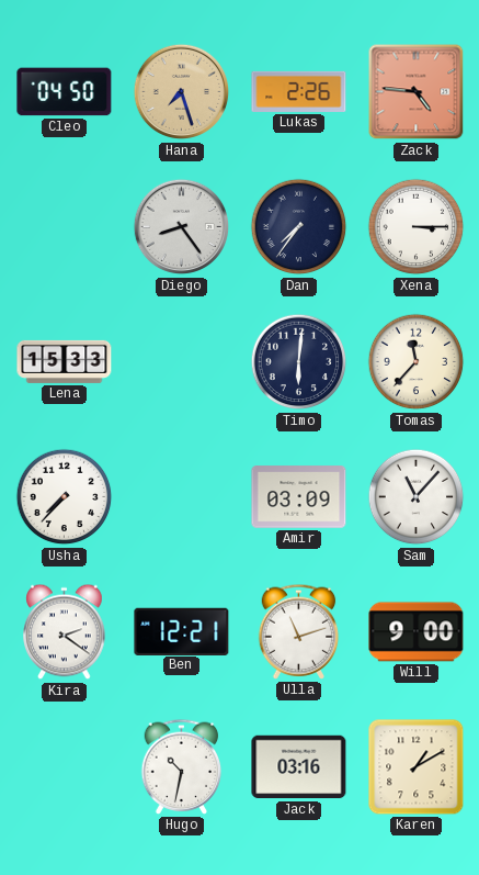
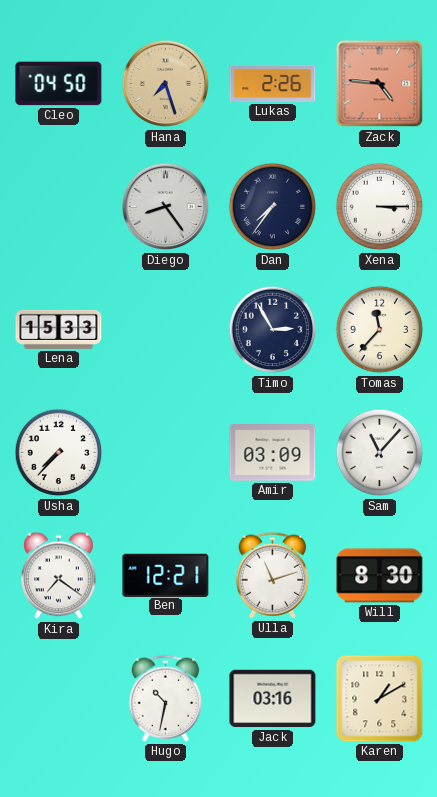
Timo: 6:01 -> 2:55
Kira: 2:21 -> 7:21
Will: 9:00 -> 8:30
